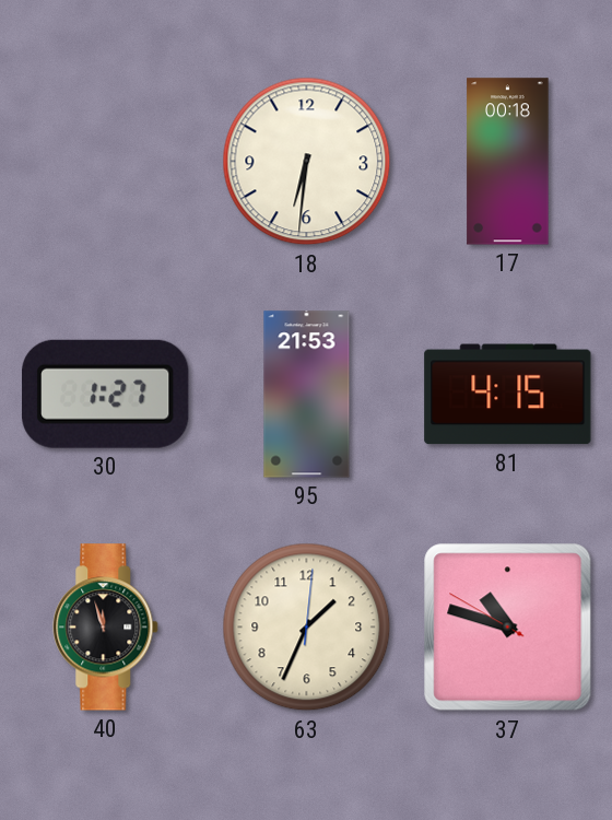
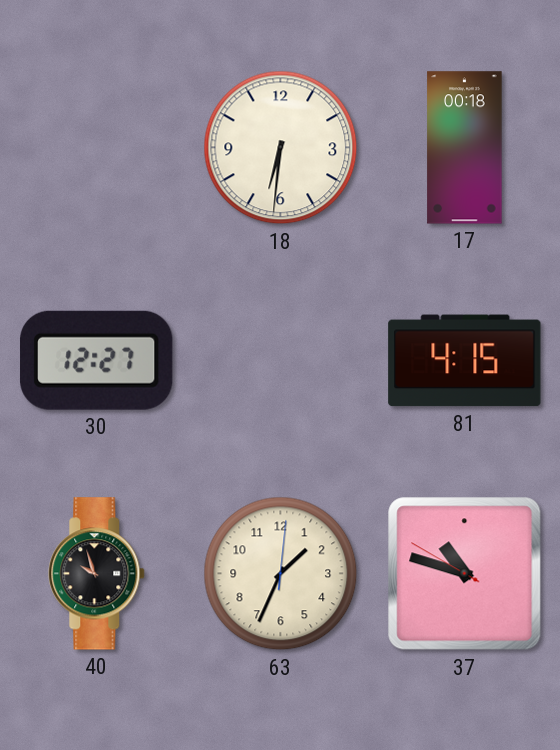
30: 1:27 -> 12:27
95: 21:53 -> none
40: 11:57 -> 9:57
